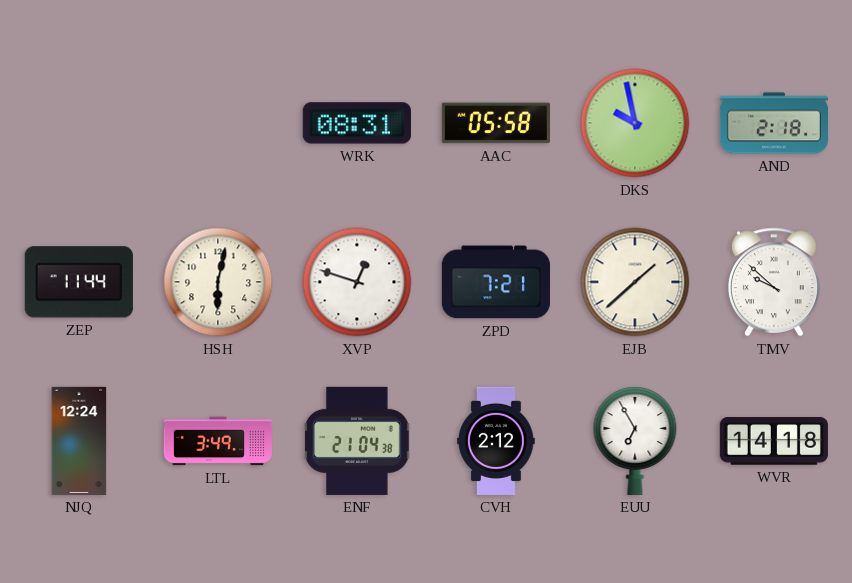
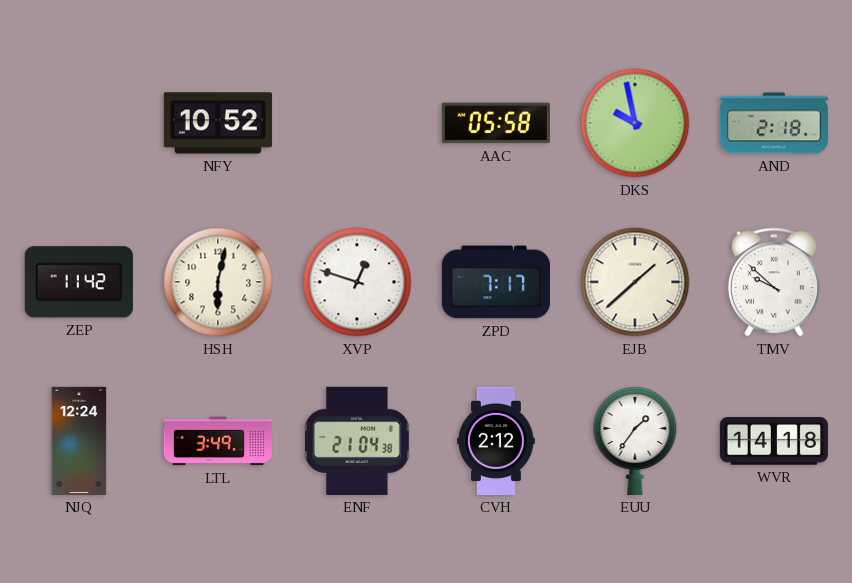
NFY: none -> 10:52
WRK: 08:31 -> none
ZEP: 11:44 -> 11:42
ZPD: 7:21 -> 7:17
EUU: 6:55 -> 1:36
